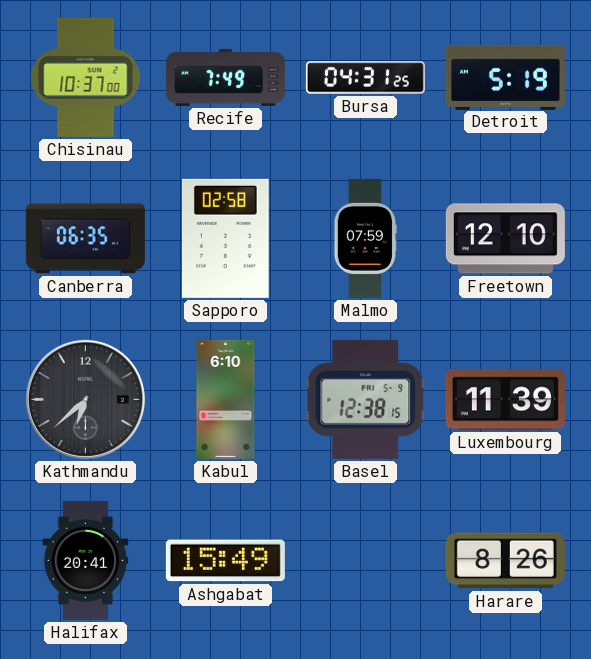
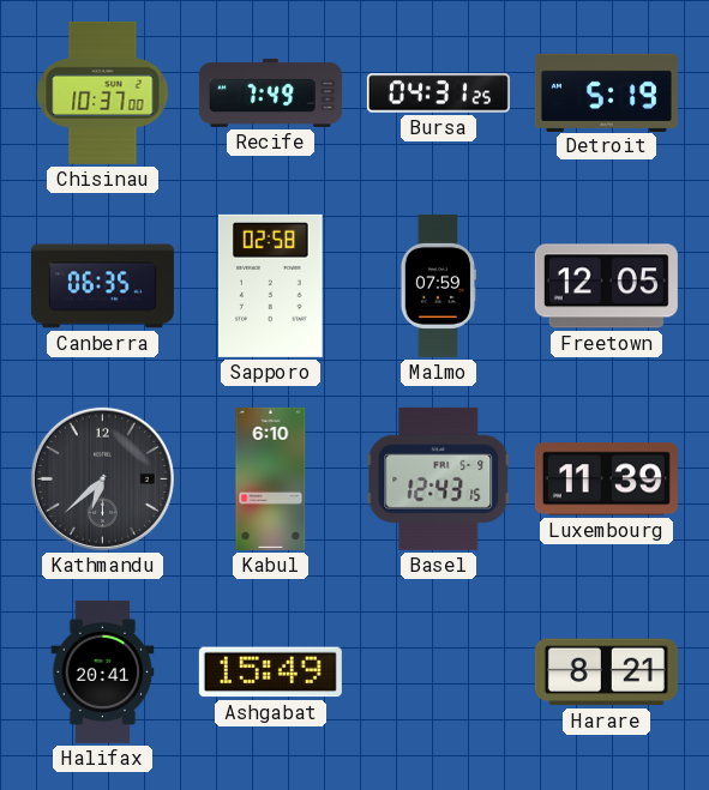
Freetown: 12:10 -> 12:05
Basel: 12:38 -> 12:43
Harare: 8:26 -> 8:21
